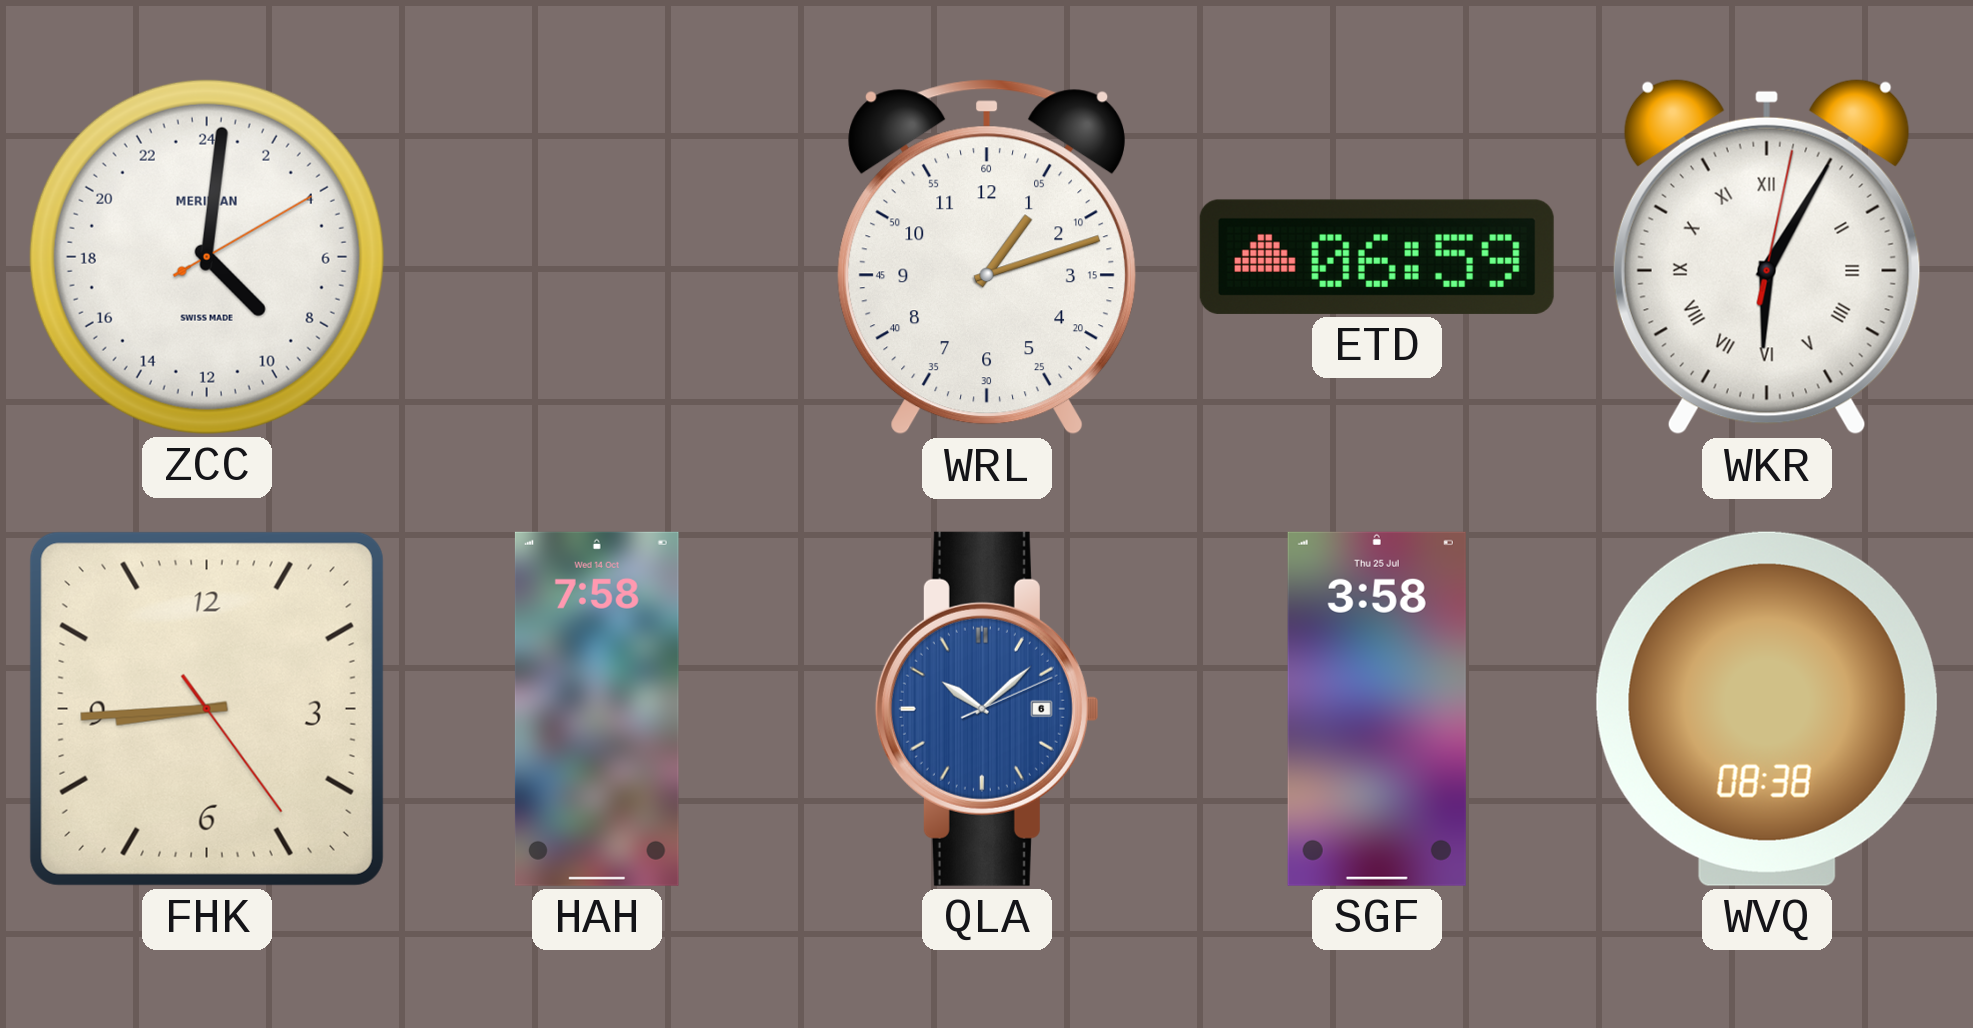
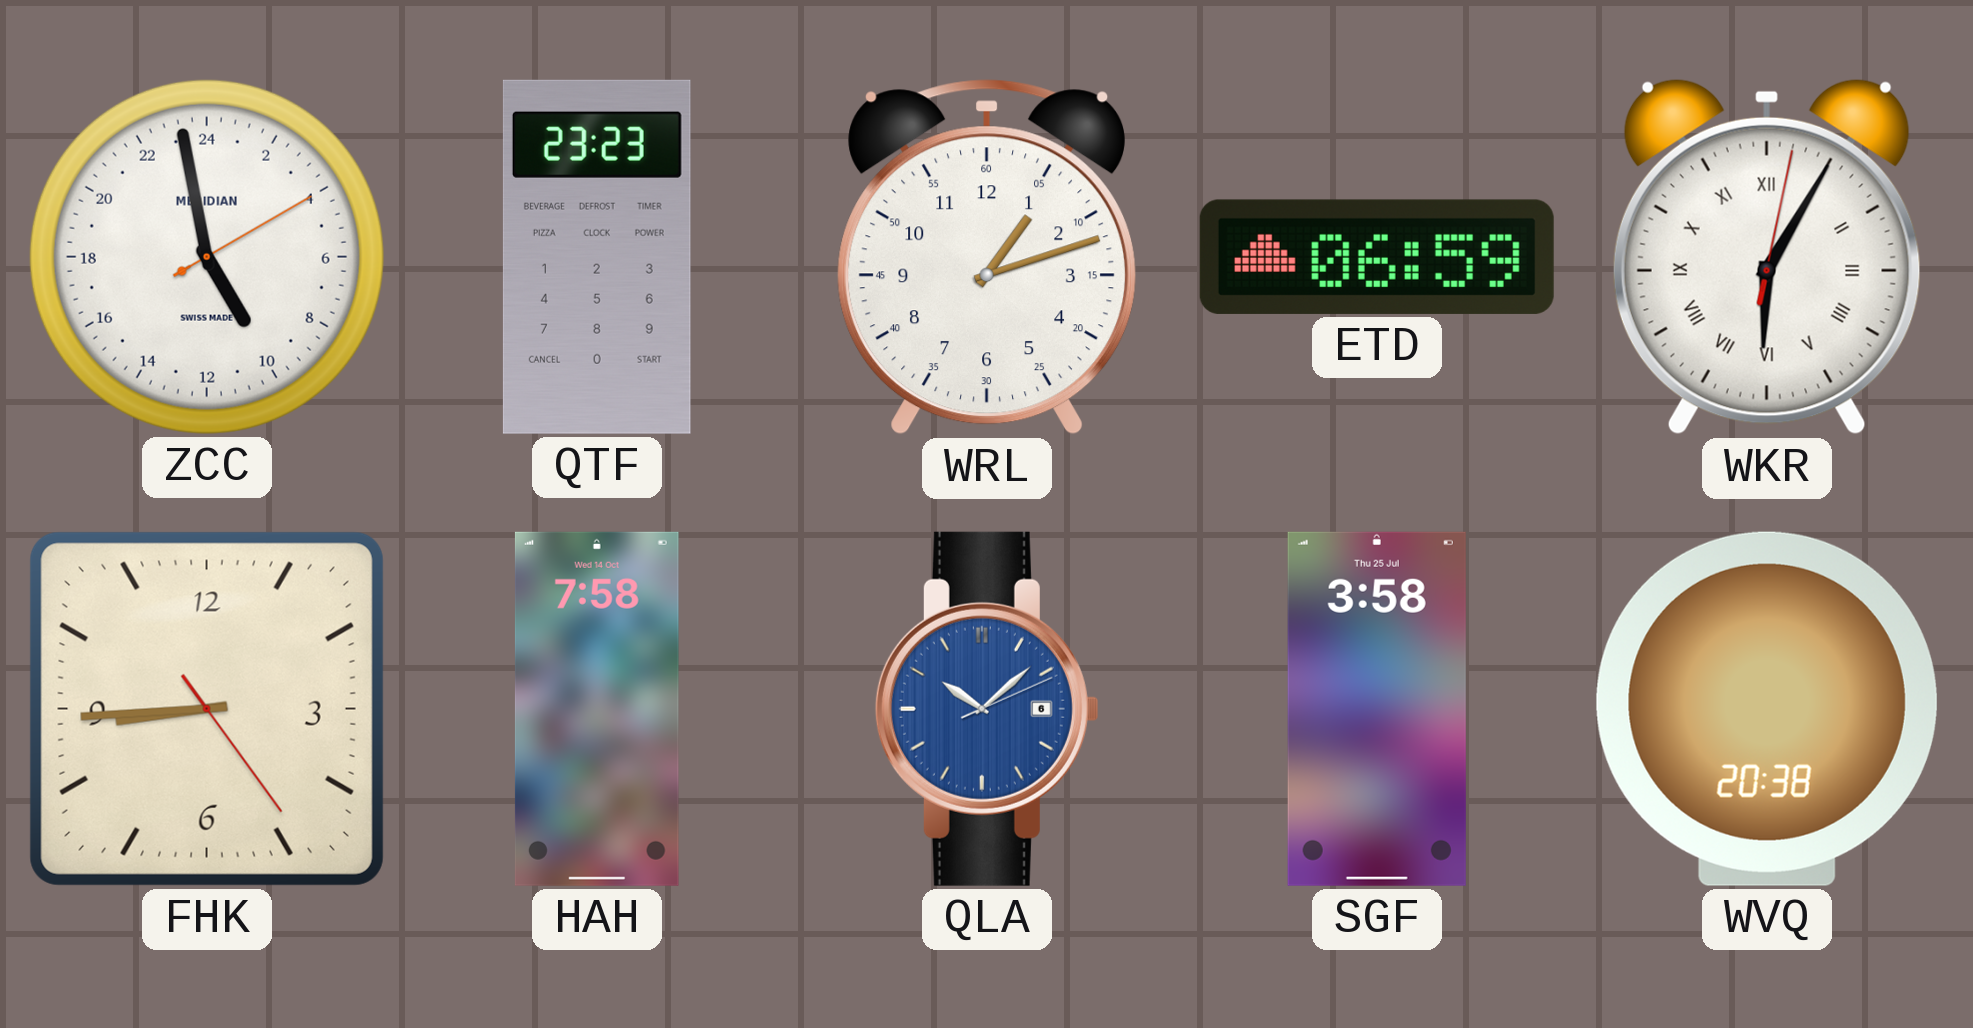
ZCC: 9:01 -> 9:58
QTF: none -> 23:23
WVQ: 08:38 -> 20:38
